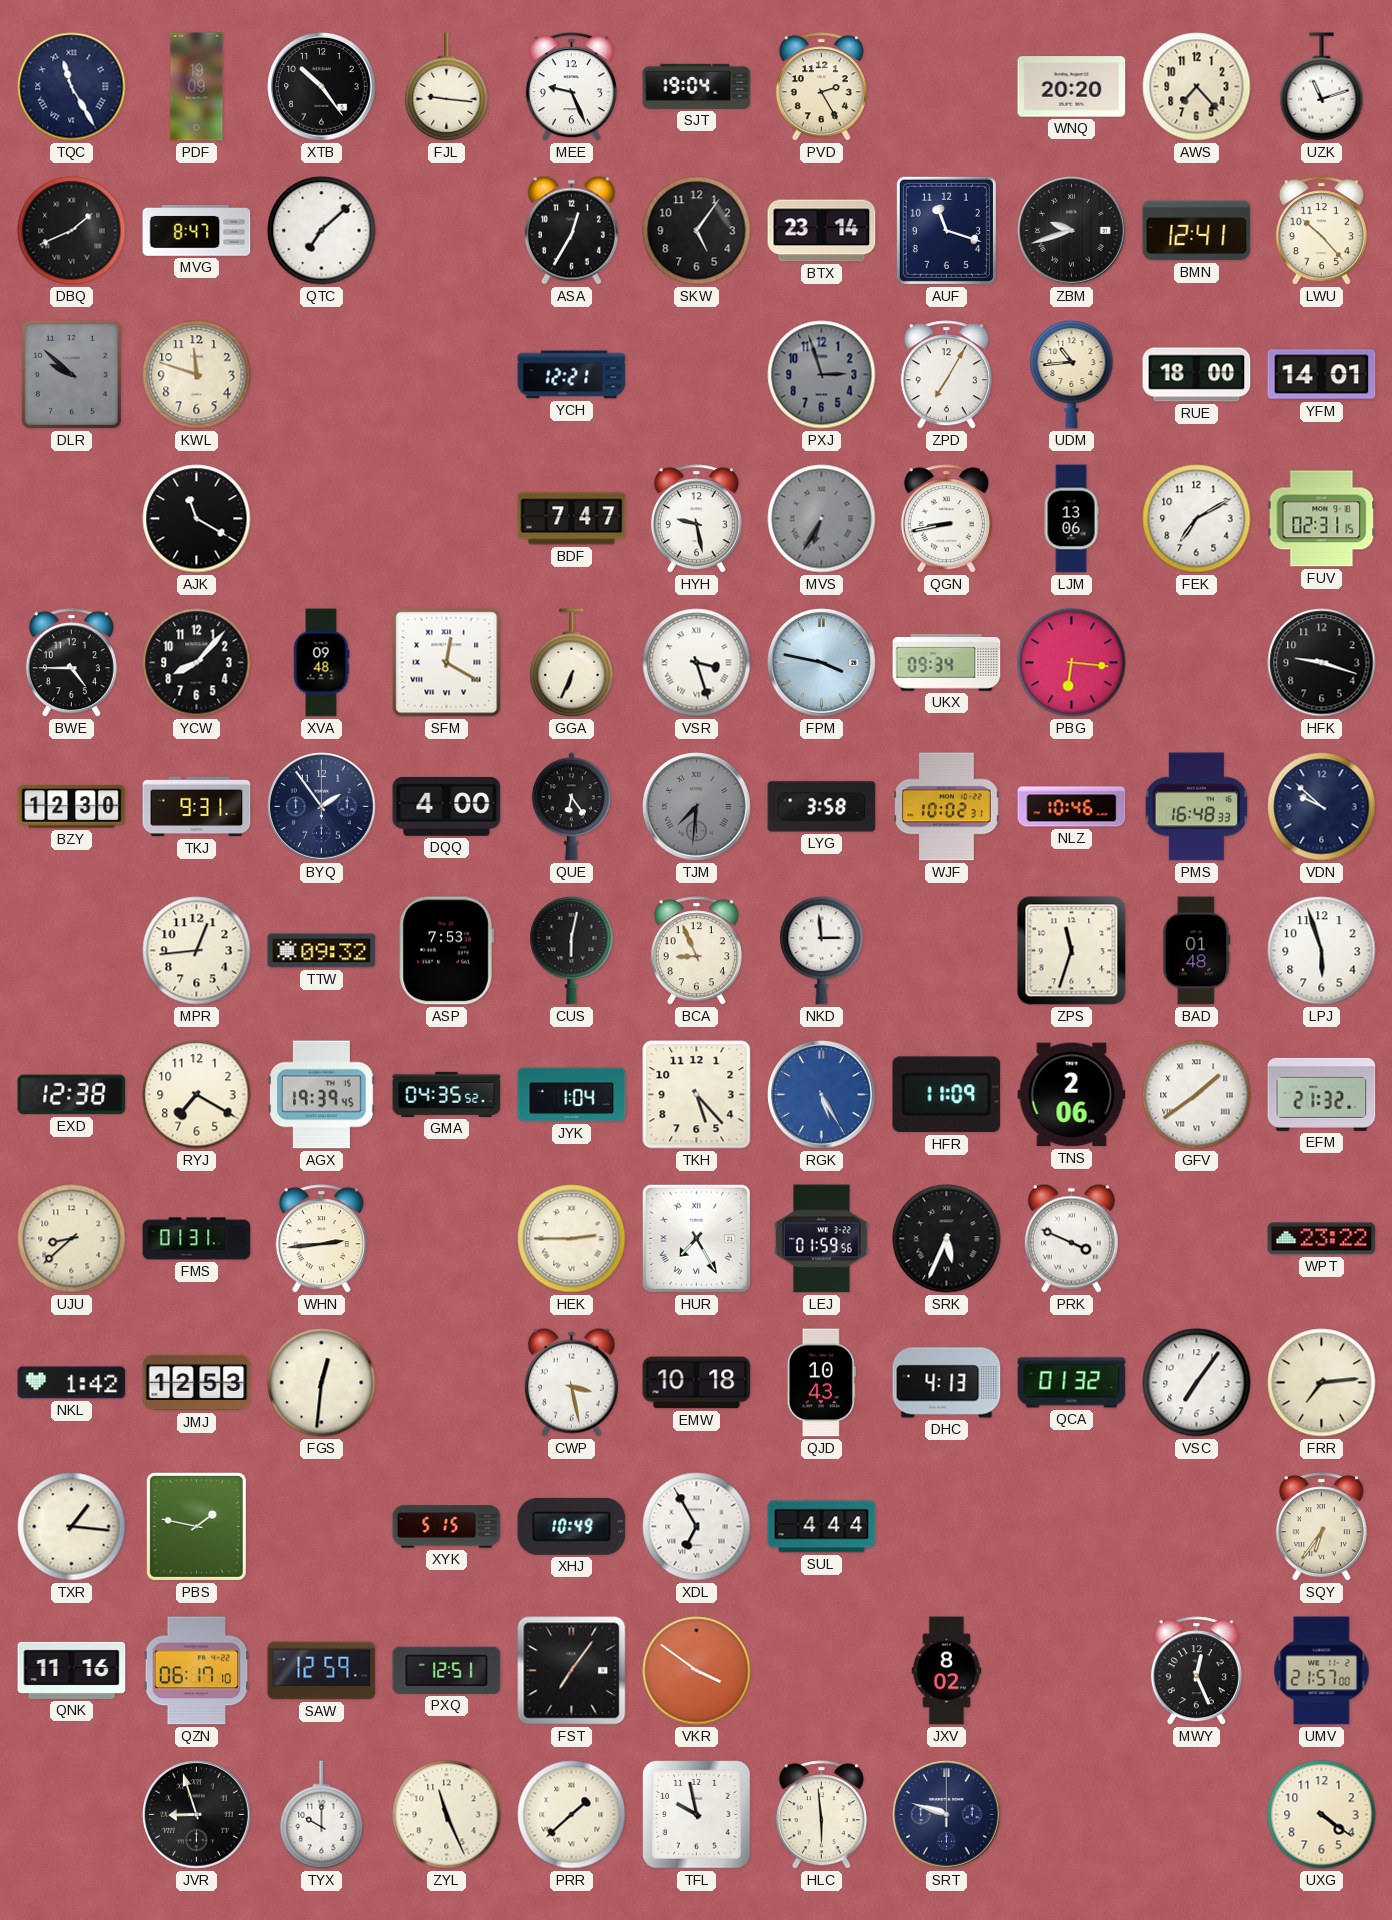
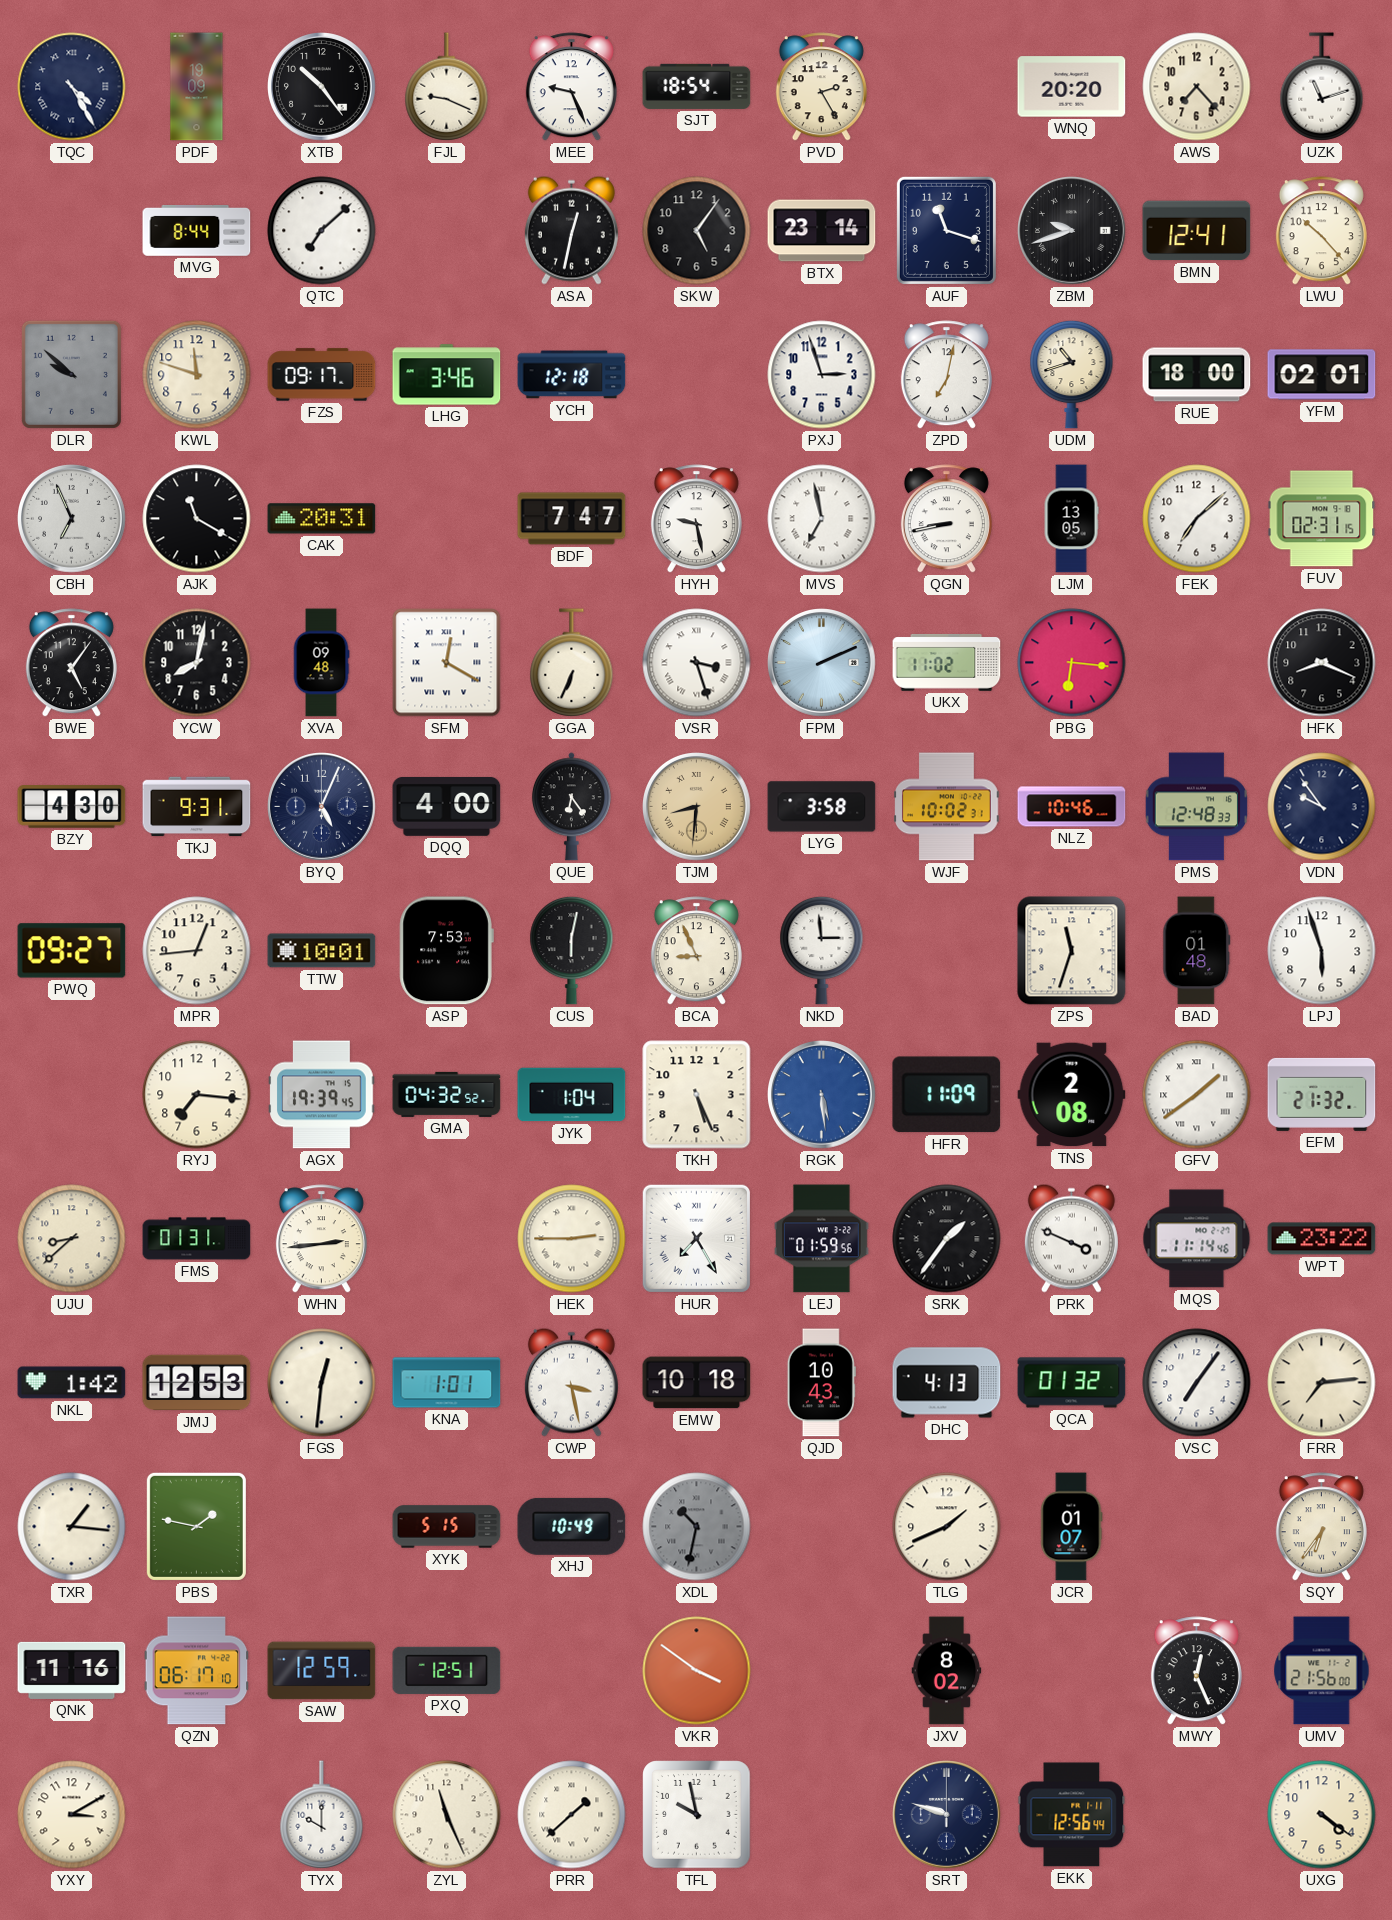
TQC: 11:25 -> 4:25
FJL: 9:16 -> 9:19
SJT: 19:04 -> 18:54
DBQ: 1:41 -> none
MVG: 8:47 -> 8:44
ASA: 12:35 -> 12:32
FZS: none -> 09:17
LHG: none -> 3:46
YCH: 12:21 -> 12:18
PXJ dial: grey -> white
ZPD: 7:05 -> 7:02
UDM: 10:44 -> 10:42
YFM: 14:01 -> 02:01
CBH: none -> 6:56
CAK: none -> 20:31
MVS: 6:35 -> 6:58
MVS dial: grey -> white
LJM: 13:06 -> 13:05
FEK: 7:10 -> 7:08
BWE: 4:45 -> 5:06
YCW: 8:07 -> 8:02
FPM: 3:47 -> 2:11
UKX: 09:34 -> 11:02
HFK: 9:18 -> 8:19
BZY: 12:30 -> 4:30
BYQ: 1:54 -> 5:04
TJM: 7:31 -> 8:31
TJM dial: grey -> champagne
PMS: 16:48 -> 12:48
VDN: 9:52 -> 9:54
PWQ: none -> 09:27
TTW: 09:32 -> 10:01
EXD: 12:38 -> none
RYJ: 7:20 -> 7:16
GMA: 04:35 -> 04:32
TKH: 5:23 -> 5:26
RGK: 5:25 -> 5:29
TNS: 2:06 -> 2:08
SRK: 5:34 -> 1:36
MQS: none -> 11:14
KNA: none -> 1:01
XDL: 6:55 -> 10:32
XDL dial: white -> grey
SUL: 4:44 -> none
TLG: none -> 1:41
JCR: none -> 01:07
FST: 7:06 -> none
UMV: 21:57 -> 21:56
YXY: none -> 3:10
JVR: 8:57 -> none
HLC: 5:59 -> none
EKK: none -> 12:56
